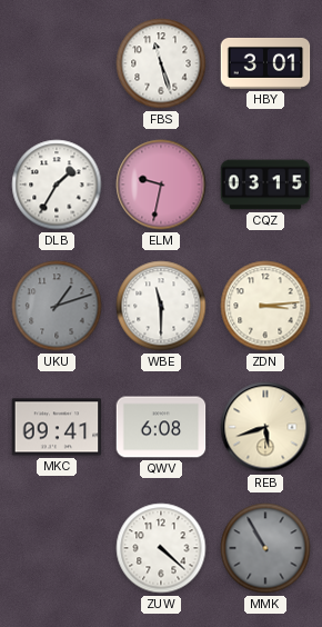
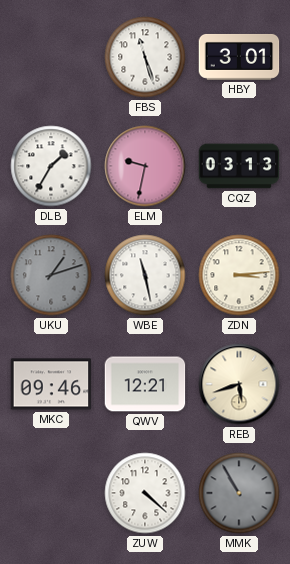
CQZ: 03:15 -> 03:13
WBE: 11:30 -> 11:28
MKC: 09:41 -> 09:46
QWV: 6:08 -> 12:21
